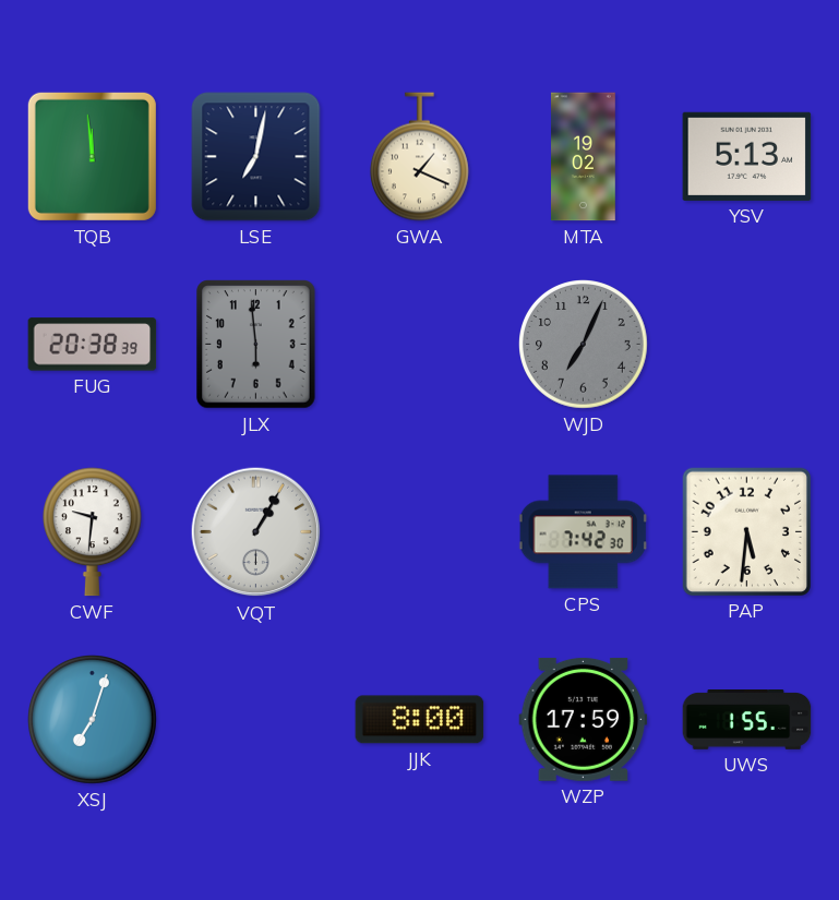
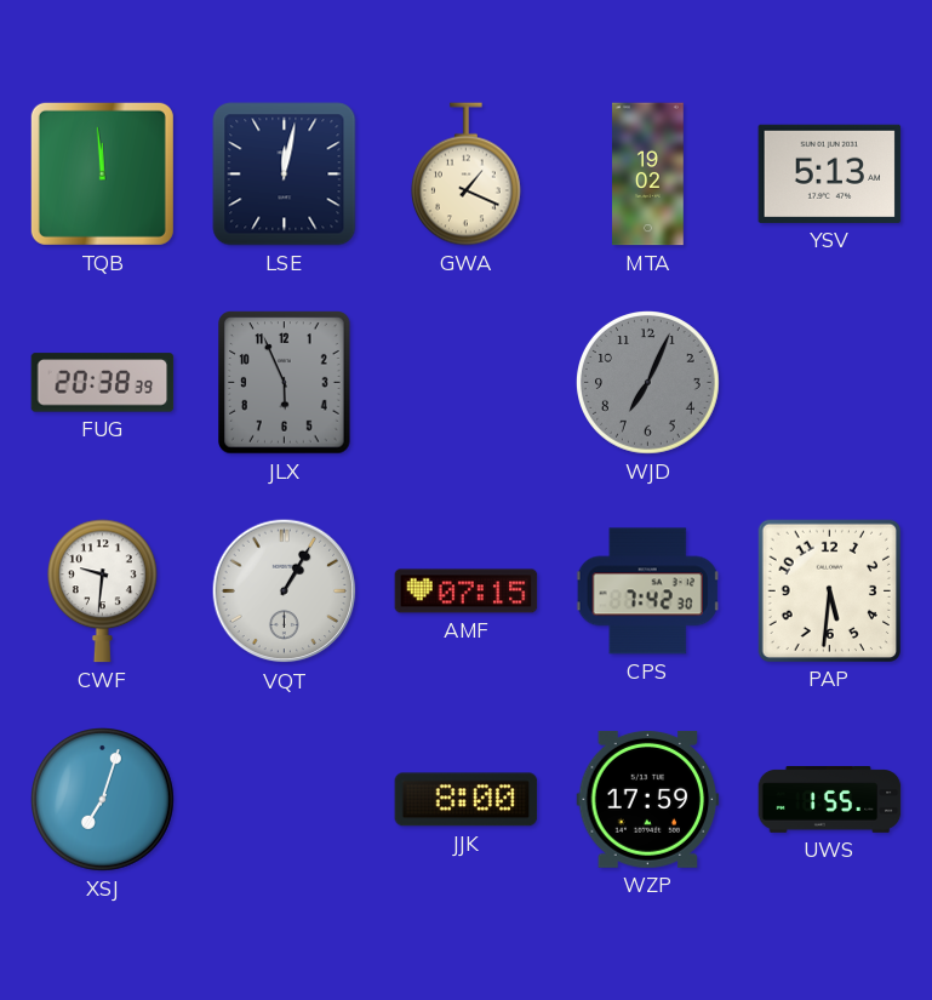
LSE: 7:02 -> 12:02
JLX: 5:59 -> 5:56
AMF: none -> 07:15
